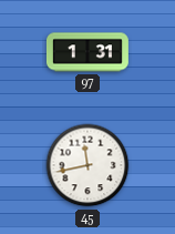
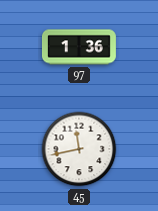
97: 1:31 -> 1:36
